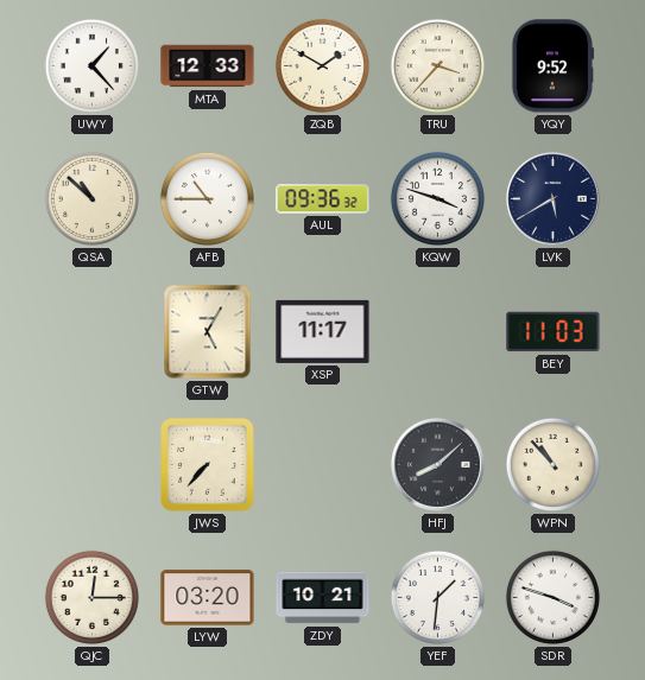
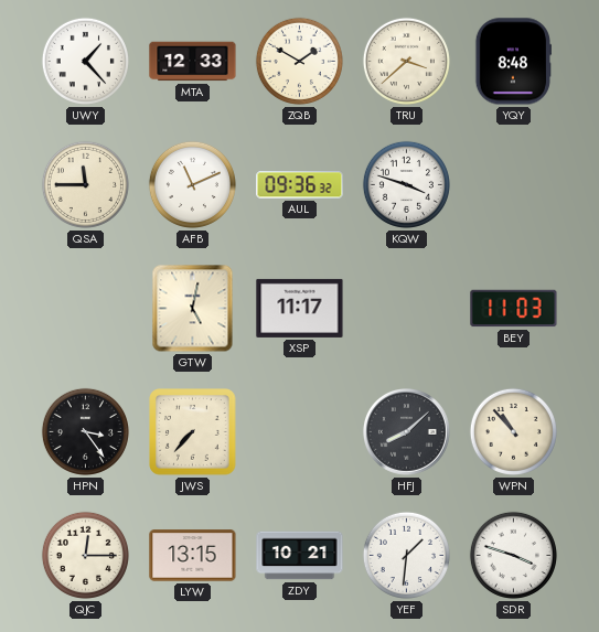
TRU: 3:37 -> 3:38
YQY: 9:52 -> 8:48
QSA: 10:52 -> 11:45
AFB: 10:45 -> 11:11
LVK: 5:40 -> none
GTW: 5:05 -> 5:02
HPN: none -> 3:24
LYW: 03:20 -> 13:15
